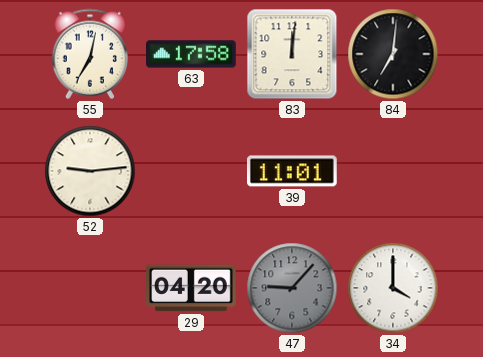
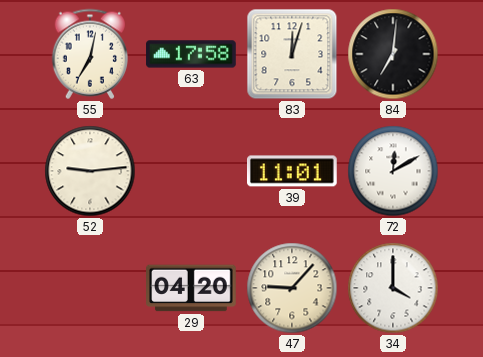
83: 12:01 -> 12:03
72: none -> 12:10
47 dial: grey -> cream
